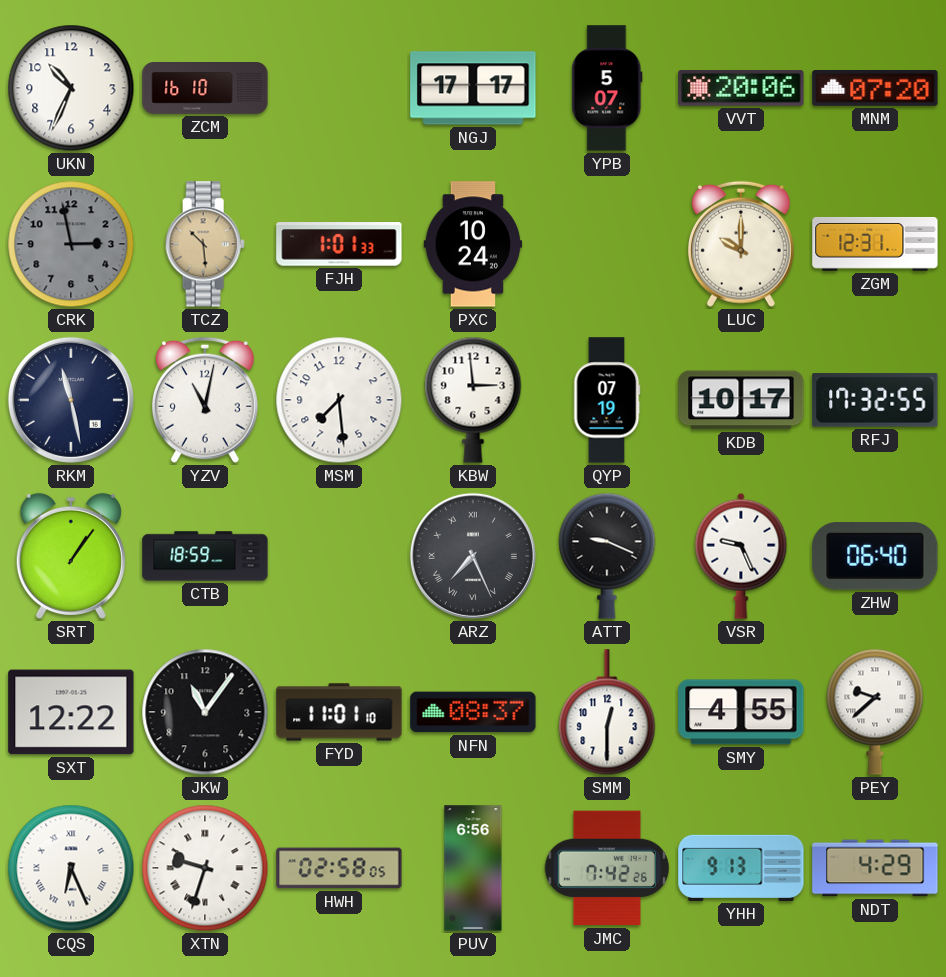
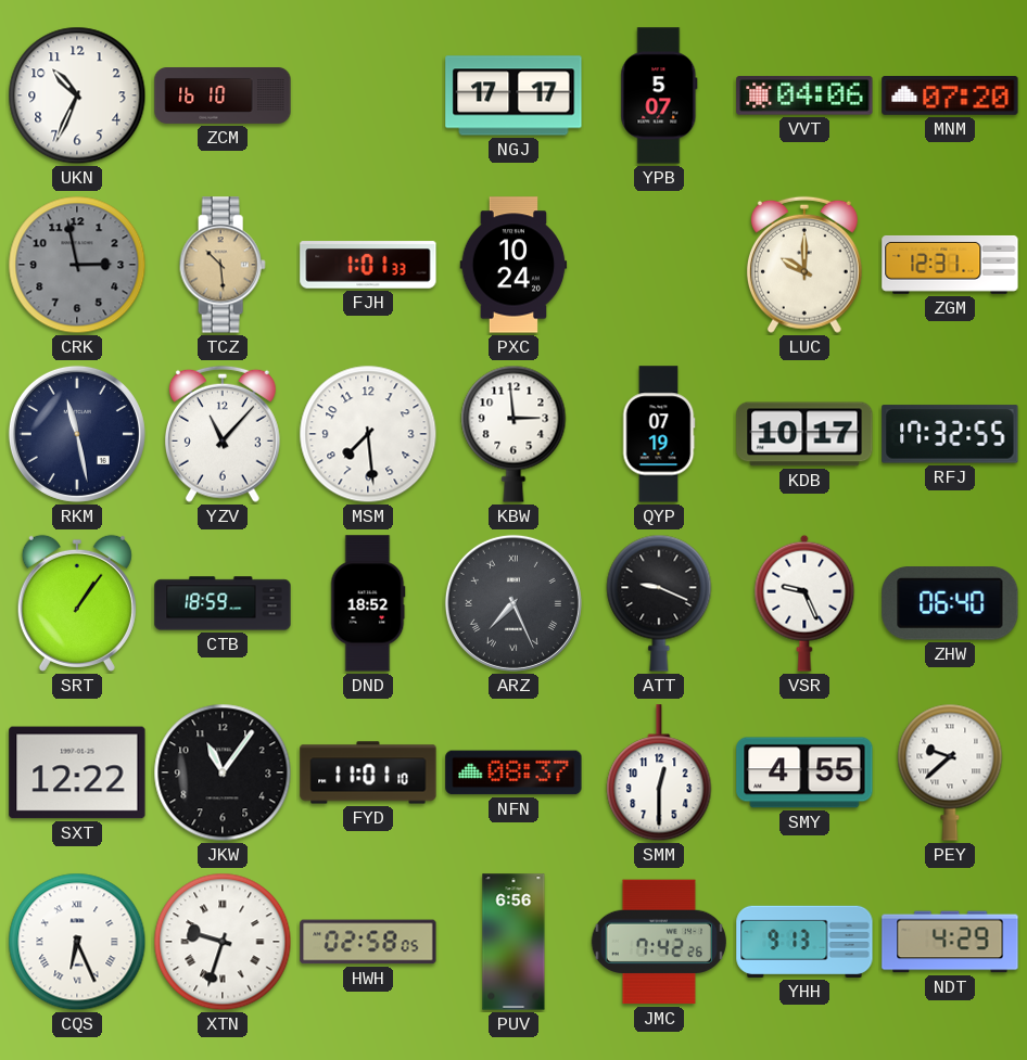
VVT: 20:06 -> 04:06
YZV: 11:02 -> 11:07
DND: none -> 18:52
